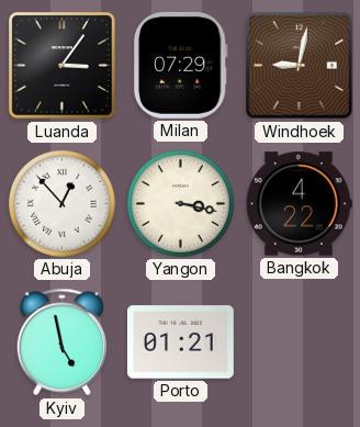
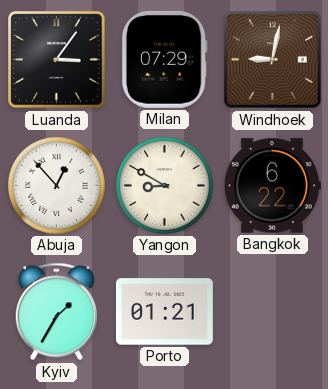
Yangon: 3:17 -> 8:50
Bangkok: 4:22 -> 6:22
Kyiv: 4:58 -> 1:35
